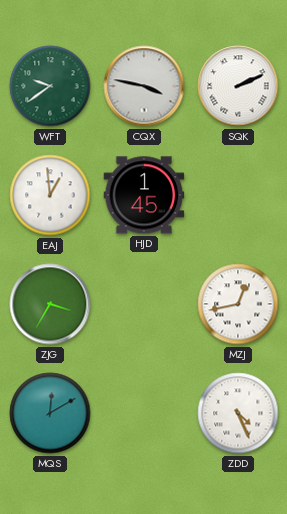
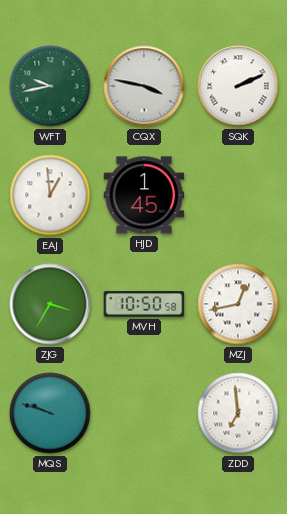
WFT: 9:39 -> 9:43
MVH: none -> 10:50
MQS: 12:10 -> 9:48
ZDD: 4:26 -> 6:59
